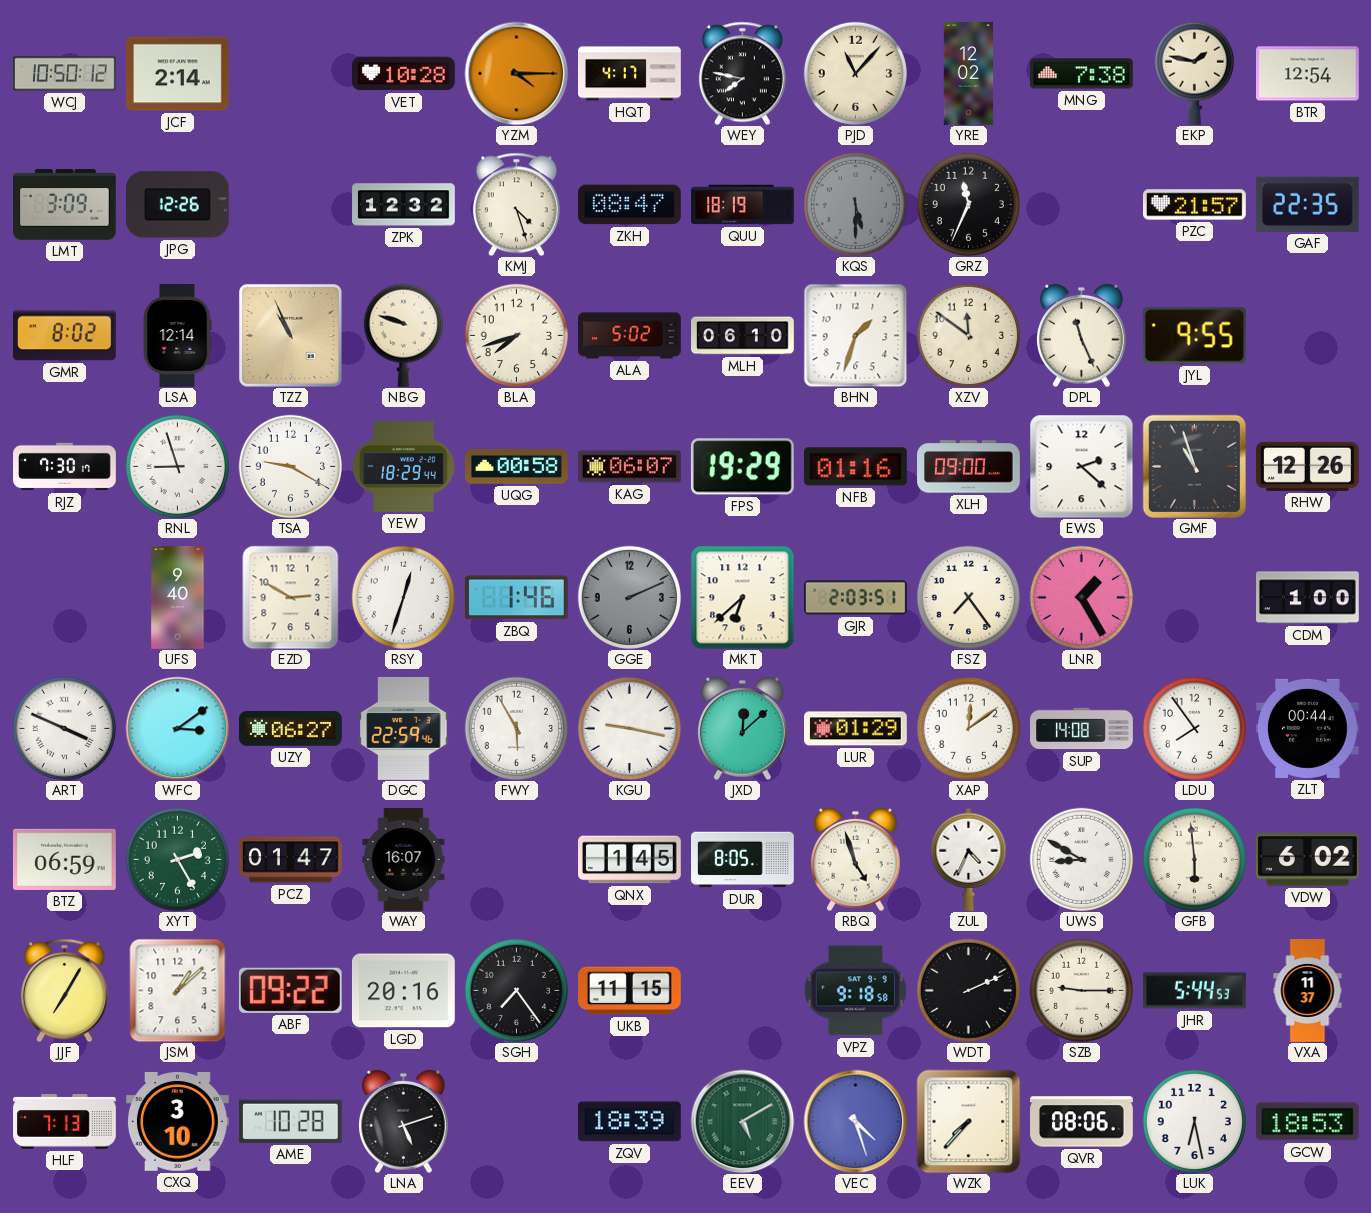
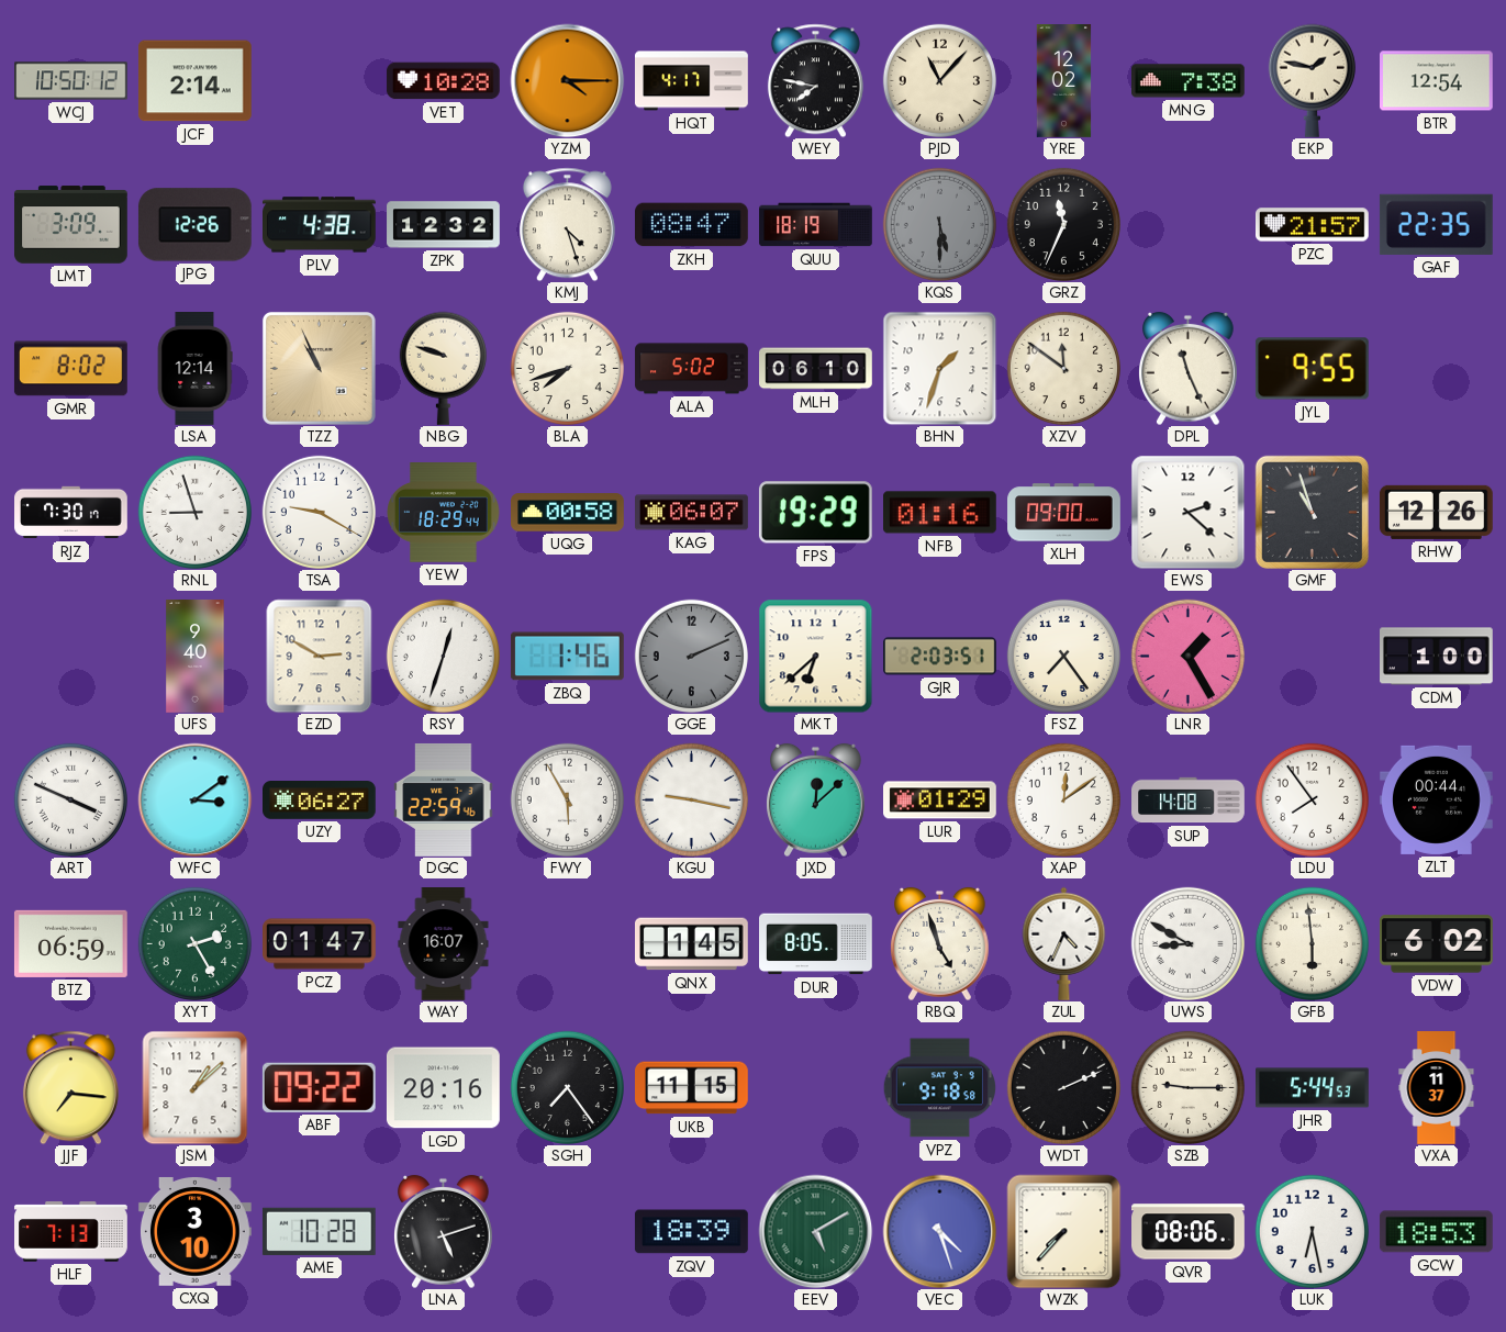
PLV: none -> 4:38
JJF: 7:05 -> 7:16
